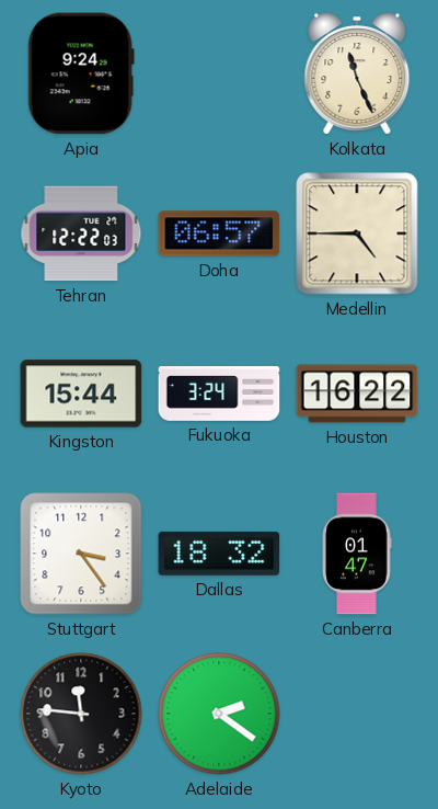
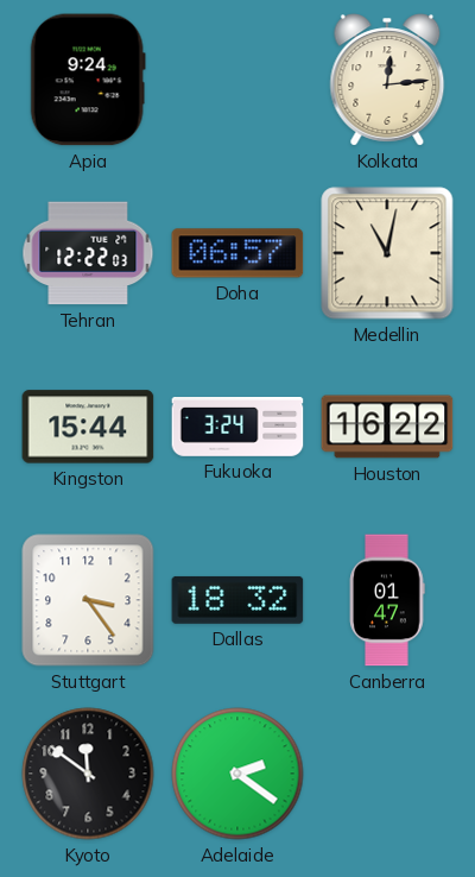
Kolkata: 11:26 -> 12:14
Medellin: 4:45 -> 11:02
Kyoto: 11:46 -> 11:51
